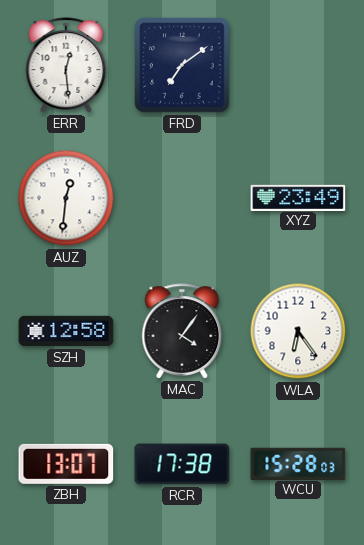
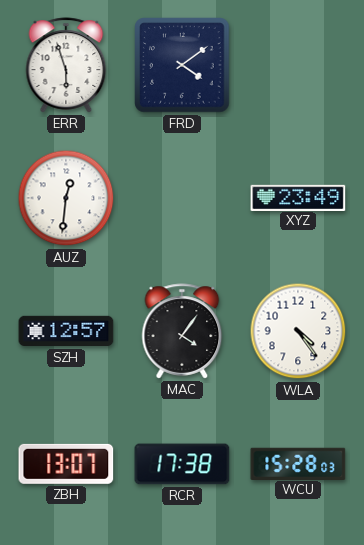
ERR: 12:29 -> 5:57
FRD: 7:09 -> 4:09
SZH: 12:58 -> 12:57
WLA: 6:24 -> 4:24
